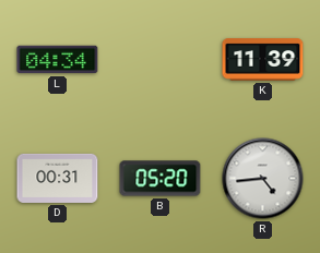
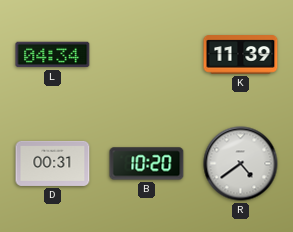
B: 05:20 -> 10:20
R: 4:44 -> 4:39
